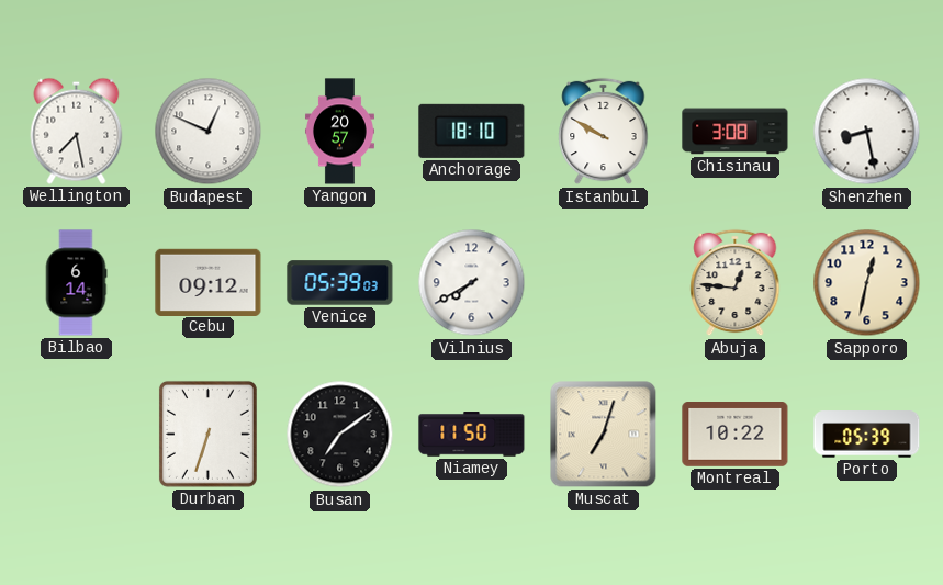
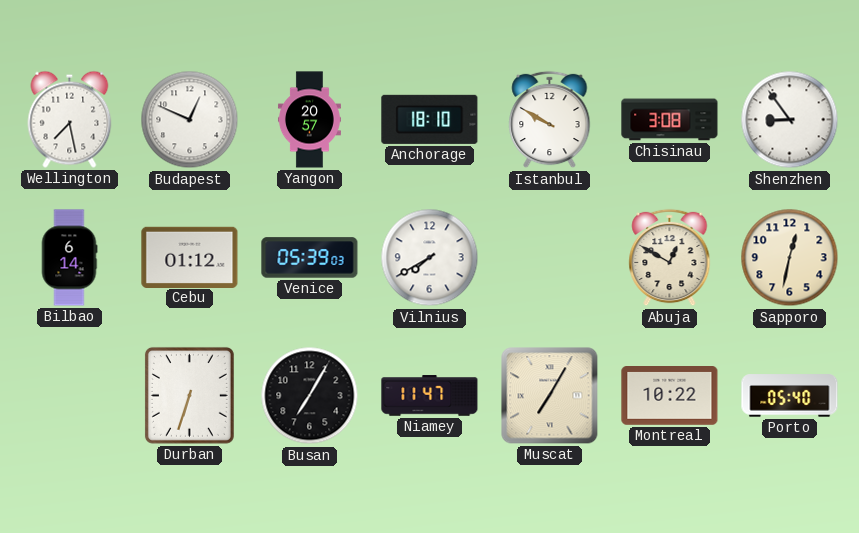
Shenzhen: 8:28 -> 8:54
Cebu: 09:12 -> 01:12
Abuja: 12:46 -> 12:50
Busan: 7:09 -> 7:05
Niamey: 11:50 -> 11:47
Muscat: 7:03 -> 7:05
Porto: 05:39 -> 05:40
